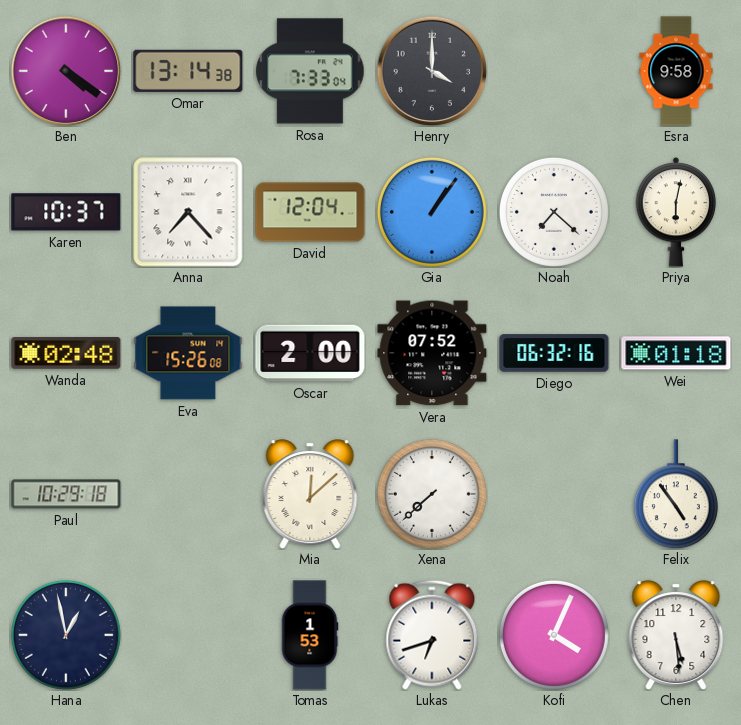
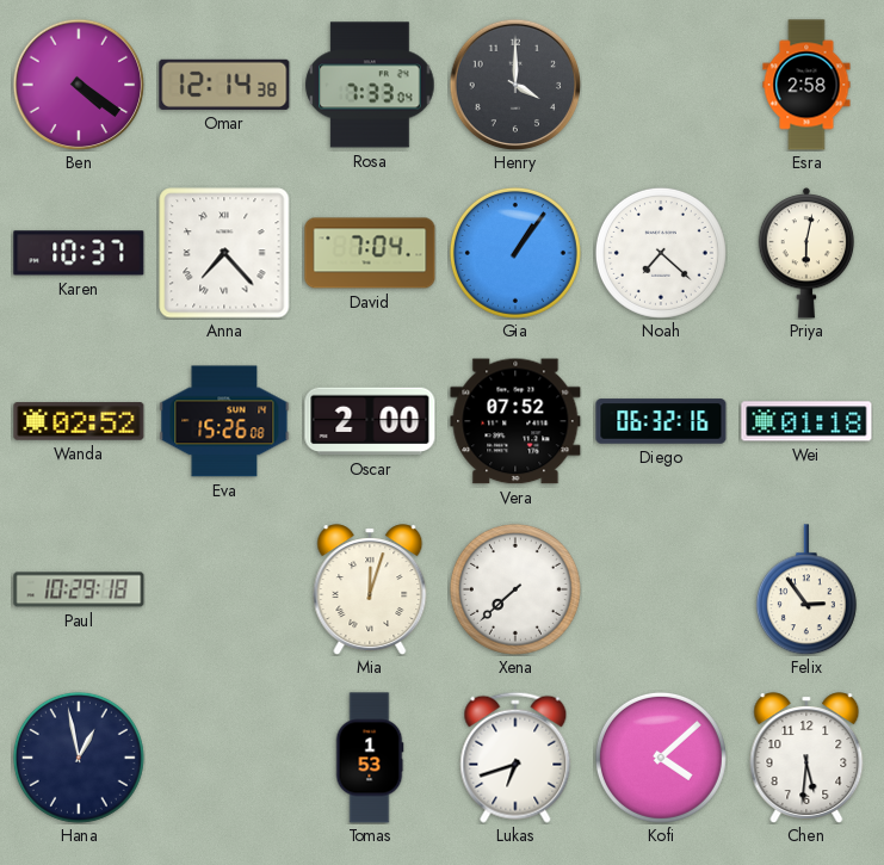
Omar: 13:14 -> 12:14
Esra: 9:58 -> 2:58
David: 12:04 -> 7:04
Wanda: 02:48 -> 02:52
Mia: 12:08 -> 12:03
Felix: 4:54 -> 2:54
Kofi: 4:04 -> 4:08
Chen: 5:29 -> 5:31
